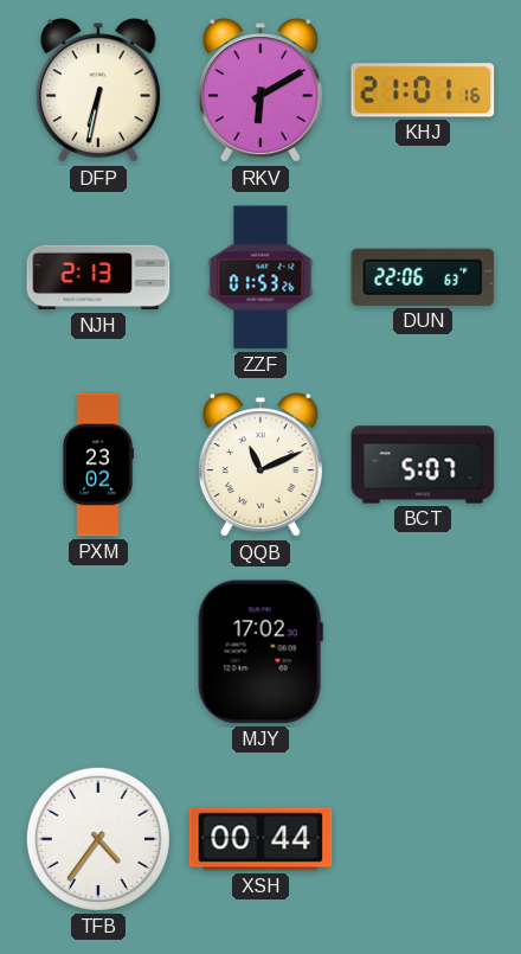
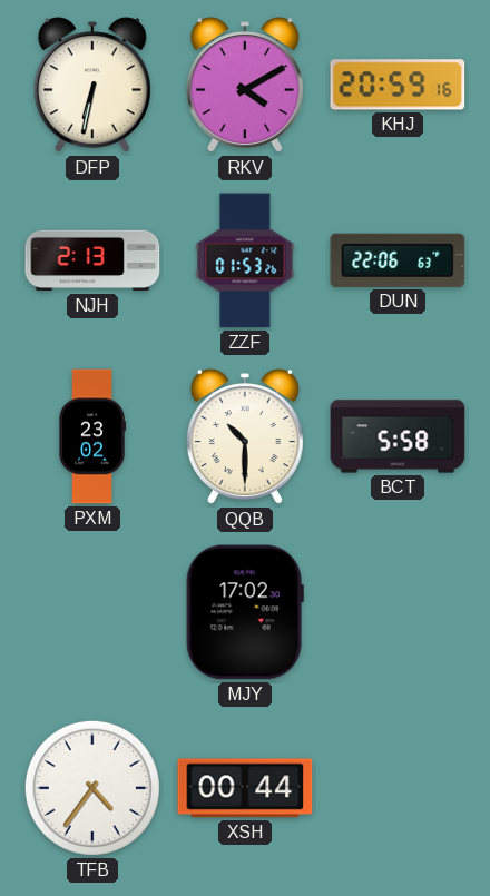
RKV: 6:10 -> 4:10
KHJ: 21:01 -> 20:59
QQB: 11:11 -> 10:30
BCT: 5:07 -> 5:58
